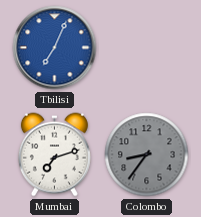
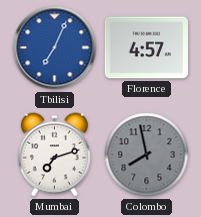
Florence: none -> 4:57
Colombo: 8:36 -> 7:58
